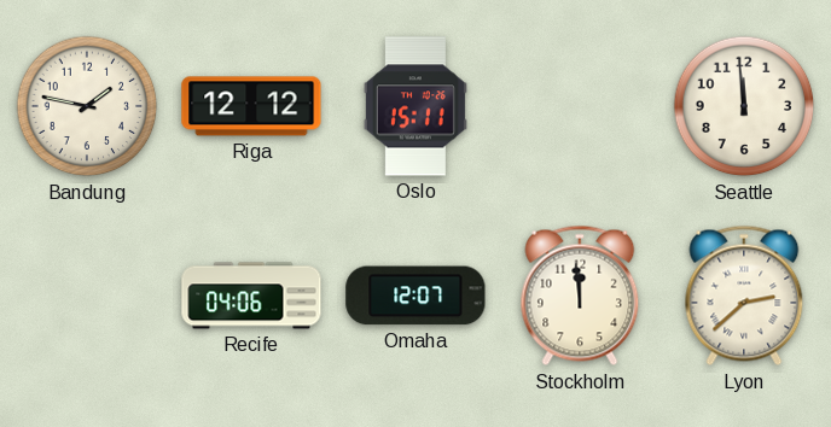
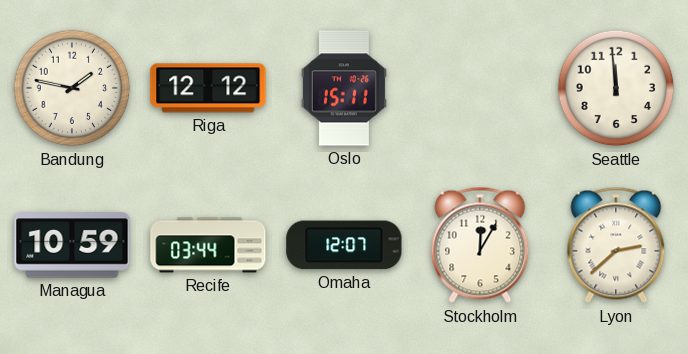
Managua: none -> 10:59
Recife: 04:06 -> 03:44
Stockholm: 11:59 -> 12:05
